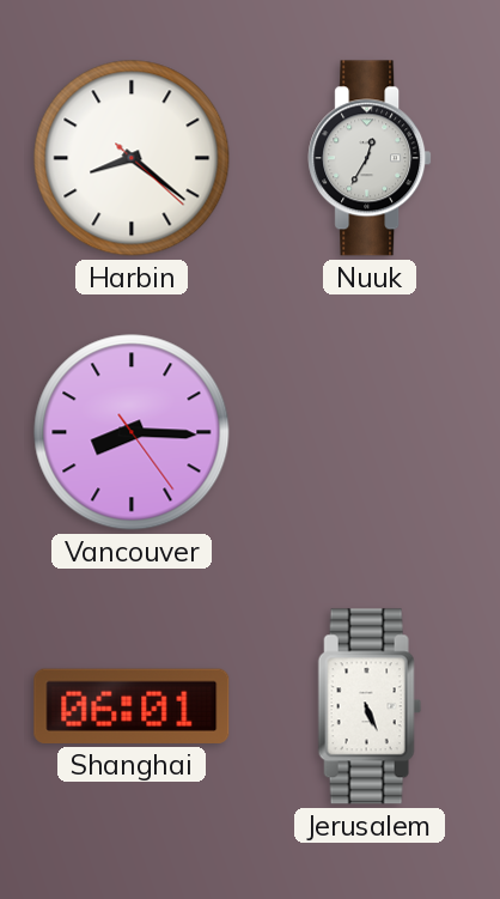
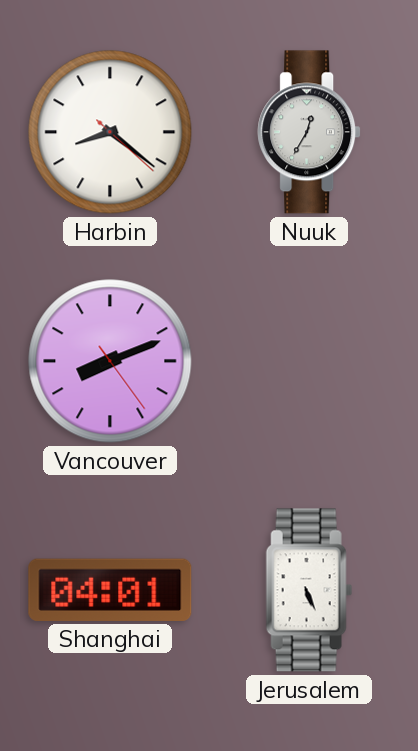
Vancouver: 8:15 -> 8:11
Shanghai: 06:01 -> 04:01
